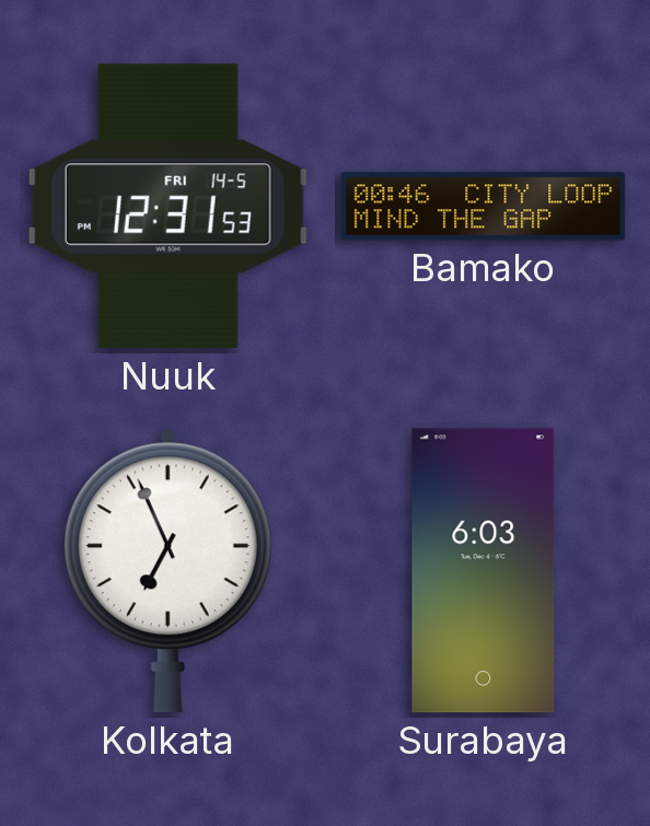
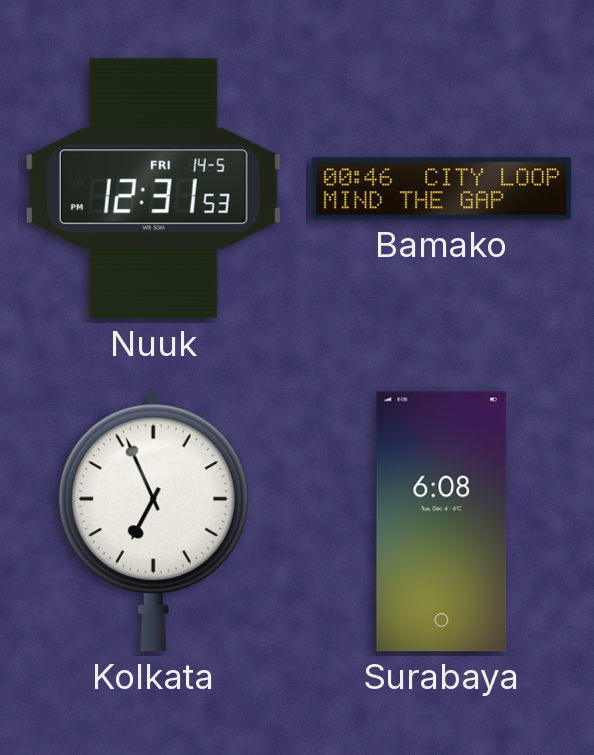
Surabaya: 6:03 -> 6:08
